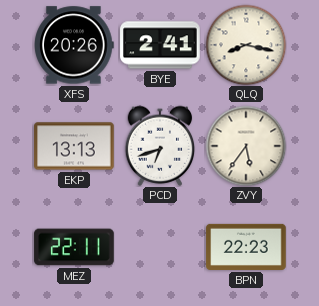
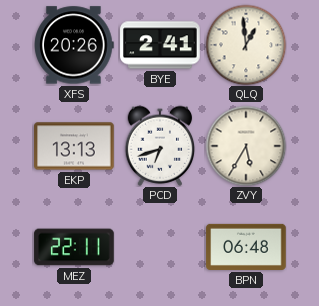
QLQ: 8:17 -> 12:59
ZVY: 5:36 -> 5:35
BPN: 22:23 -> 06:48
